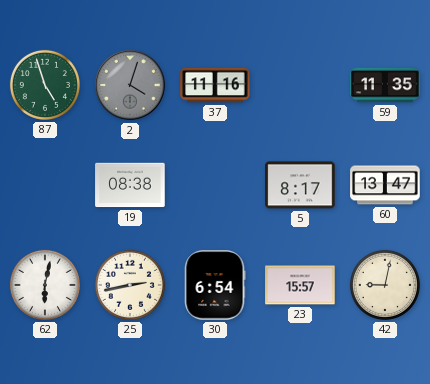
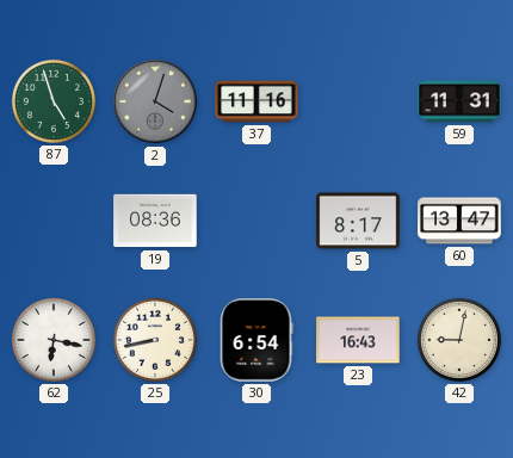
59: 11:35 -> 11:31
19: 08:38 -> 08:36
62: 6:02 -> 6:17
25: 2:43 -> 8:43
23: 15:57 -> 16:43
